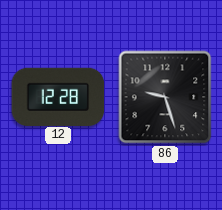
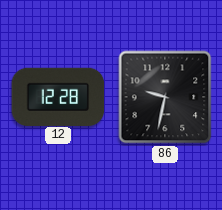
86: 9:27 -> 9:32
